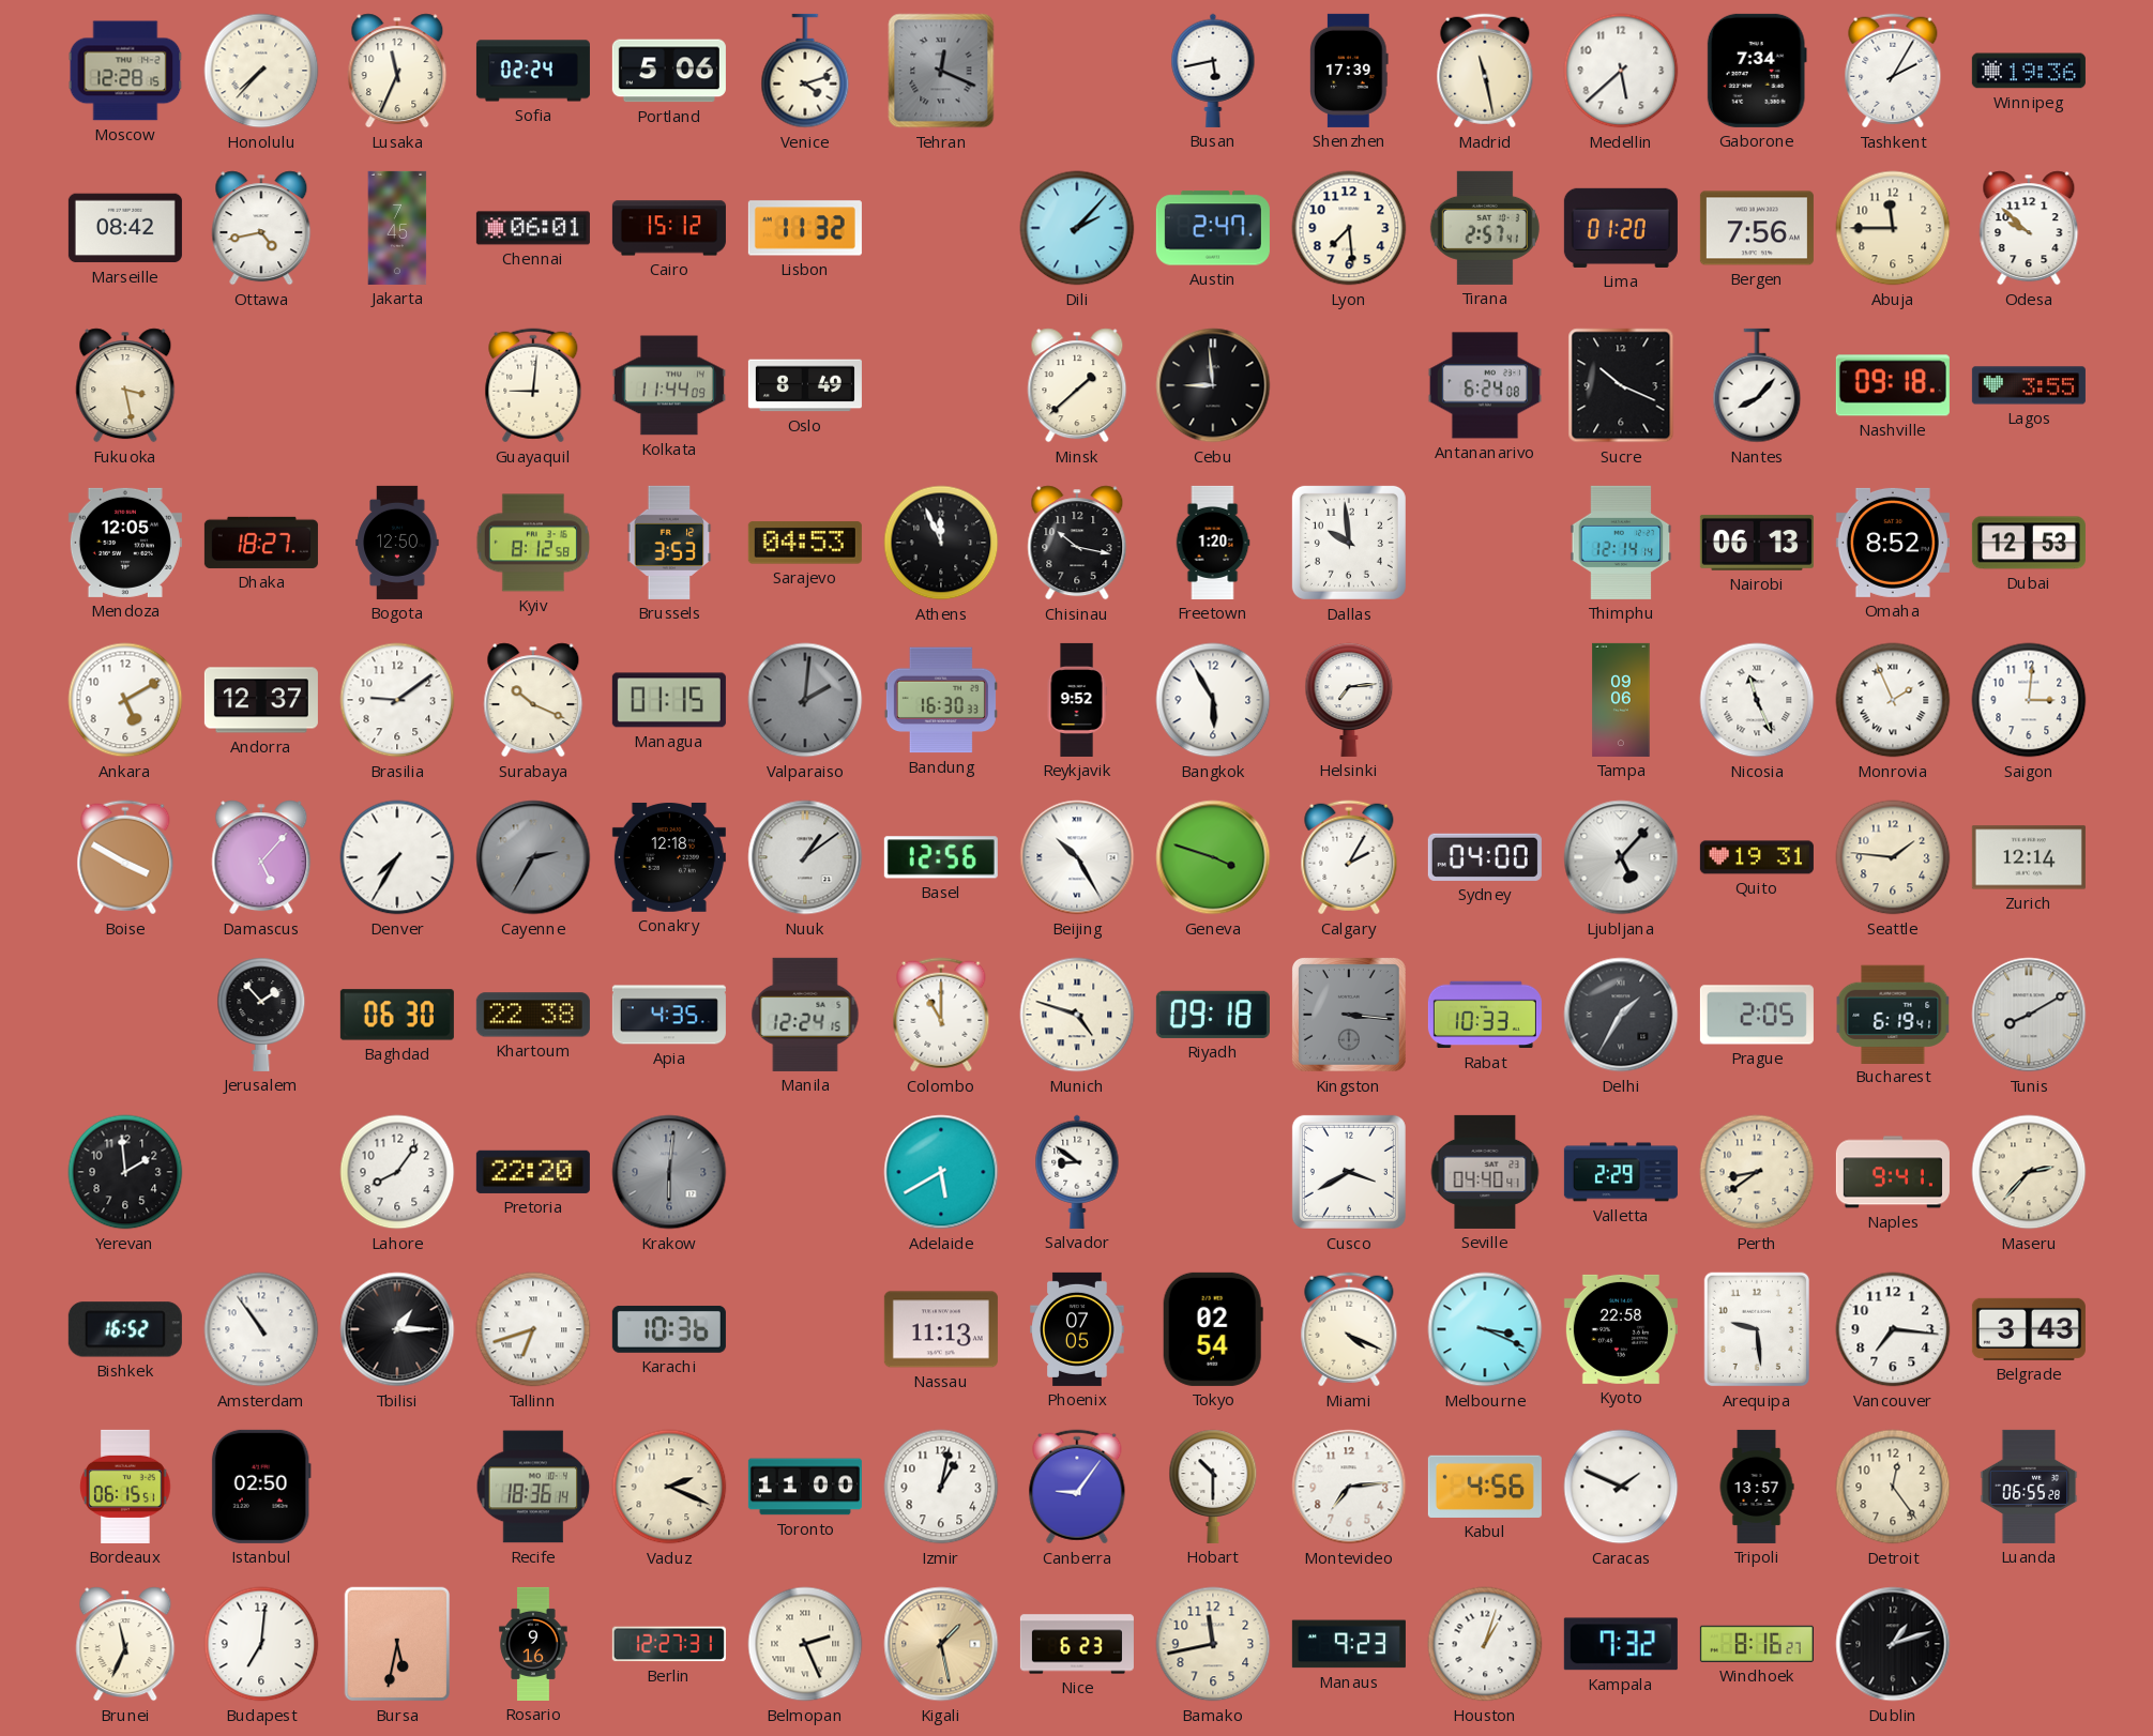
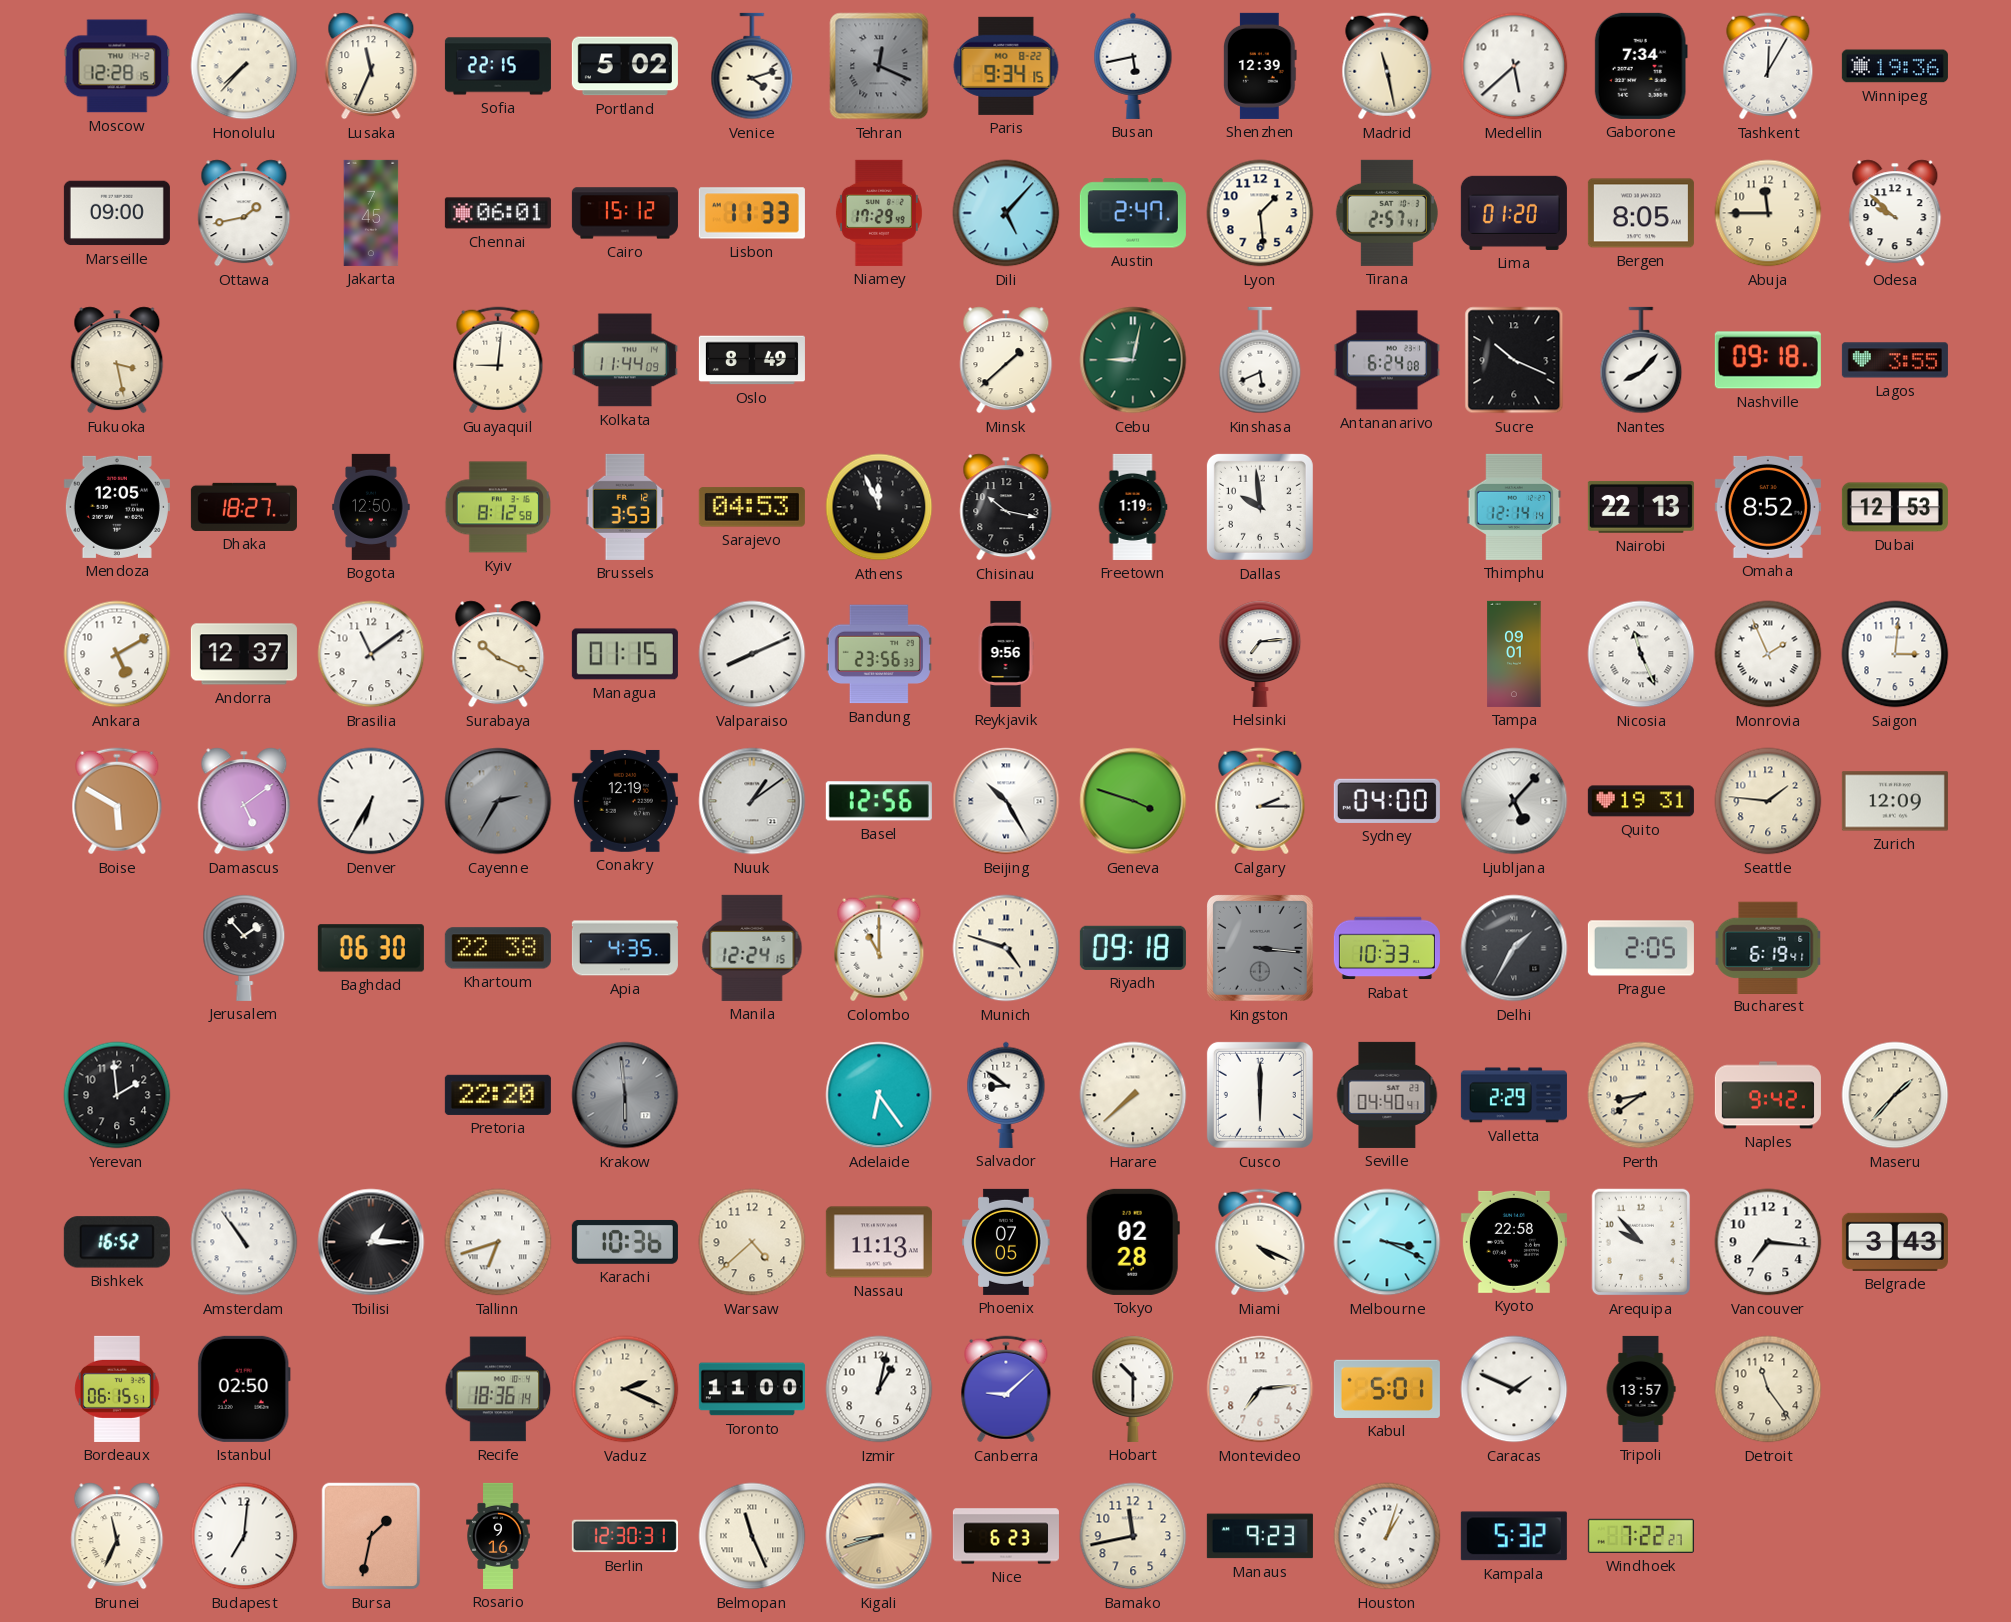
Sofia: 02:24 -> 22:15
Portland: 5:06 -> 5:02
Paris: none -> 9:34
Shenzhen: 17:39 -> 12:39
Tashkent: 2:05 -> 12:05
Marseille: 08:42 -> 09:00
Ottawa: 4:43 -> 1:43
Lisbon: 11:32 -> 11:33
Niamey: none -> 17:29
Dili: 2:07 -> 5:07
Lyon: 7:29 -> 1:29
Bergen: 7:56 -> 8:05
Cebu: 8:59 -> 9:02
Cebu dial: black -> green
Kinshasa: none -> 5:41
Freetown: 1:20 -> 1:19
Nairobi: 06:13 -> 22:13
Brasilia: 9:09 -> 11:09
Valparaiso: 2:01 -> 8:11
Valparaiso dial: grey -> white
Bandung: 16:30 -> 23:56
Reykjavik: 9:52 -> 9:56
Bangkok: 5:55 -> none
Tampa: 09:06 -> 09:01
Boise: 3:50 -> 5:50
Damascus: 5:07 -> 5:09
Denver: 7:35 -> 6:35
Conakry: 12:18 -> 12:19
Calgary: 2:05 -> 2:15
Zurich: 12:14 -> 12:09
Tunis: 8:10 -> none
Lahore: 8:06 -> none
Krakow: 6:01 -> 5:59
Adelaide: 5:40 -> 6:24
Harare: none -> 7:38
Cusco: 3:40 -> 6:00
Naples: 9:41 -> 9:42
Maseru: 2:37 -> 1:37
Warsaw: none -> 4:38
Tokyo: 02:54 -> 02:28
Arequipa: 9:29 -> 9:53
Canberra: 9:06 -> 9:08
Kabul: 4:56 -> 5:01
Detroit: 12:24 -> 11:24
Luanda: 06:55 -> none
Bursa: 5:32 -> 1:32
Berlin: 12:27 -> 12:30
Belmopan: 2:26 -> 11:26
Kigali: 1:28 -> 8:42
Kampala: 7:32 -> 5:32
Windhoek: 8:16 -> 7:22
Dublin: 1:12 -> none
